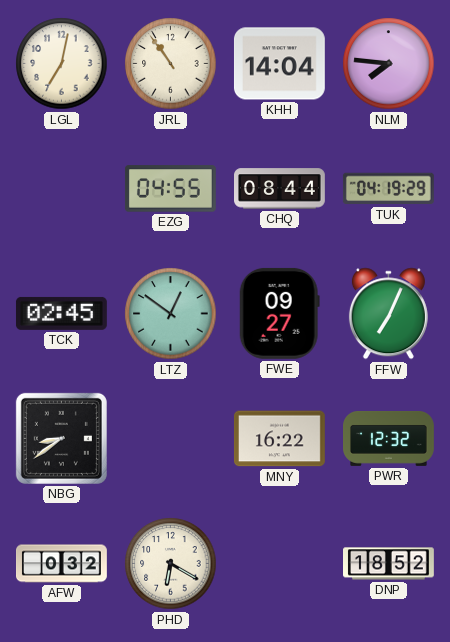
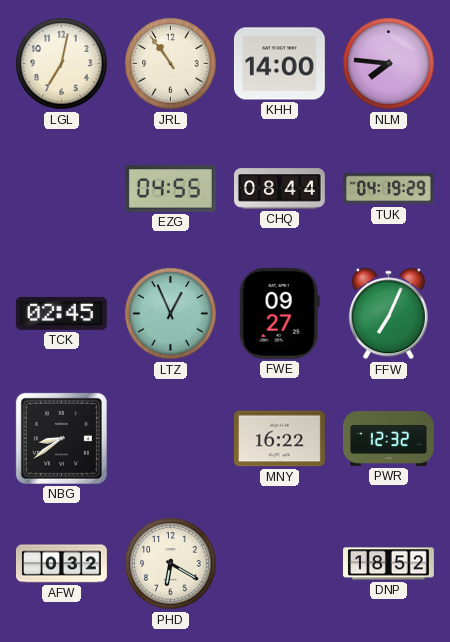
KHH: 14:04 -> 14:00
LTZ: 12:51 -> 12:56
